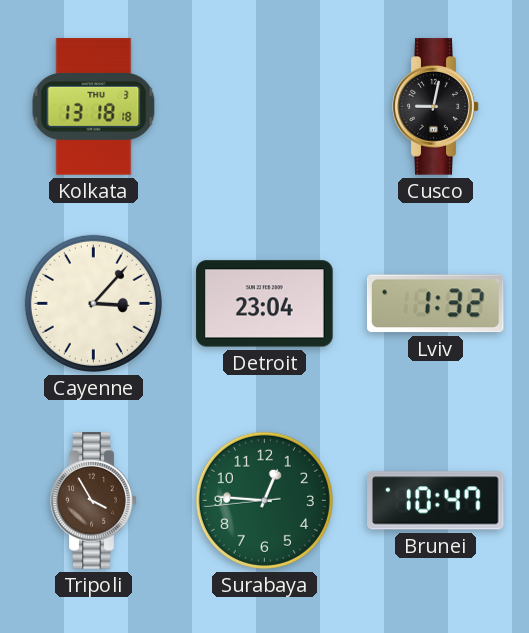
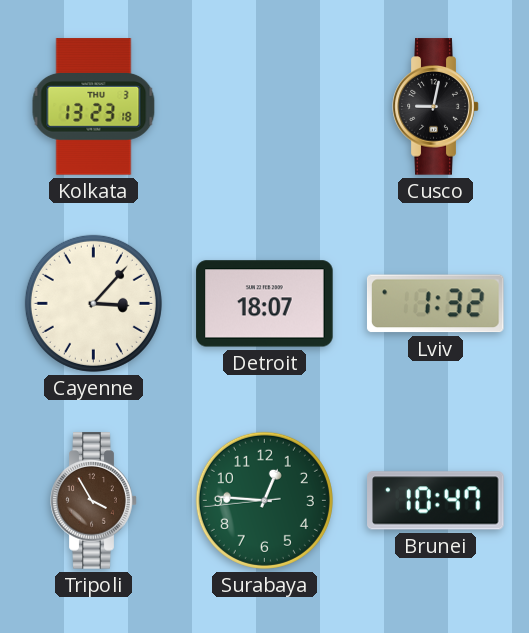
Kolkata: 13:18 -> 13:23
Detroit: 23:04 -> 18:07
